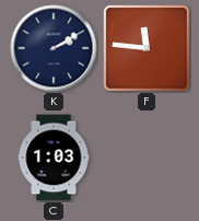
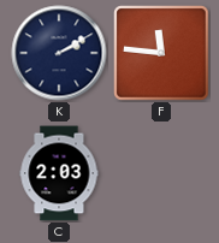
C: 1:03 -> 2:03
